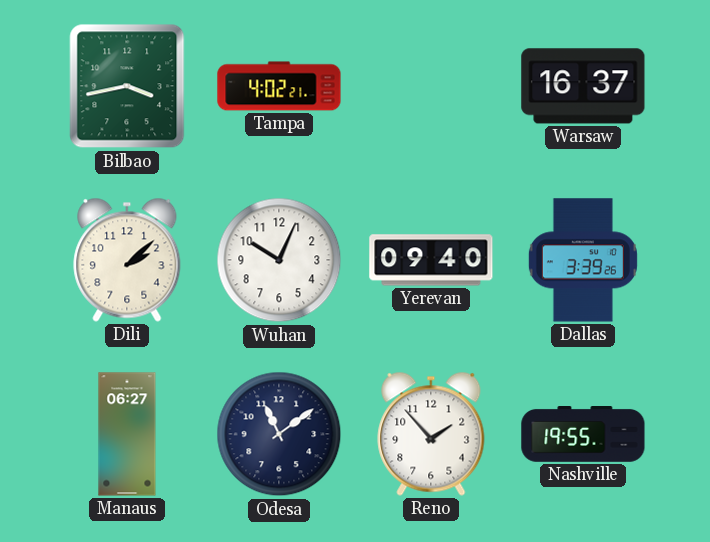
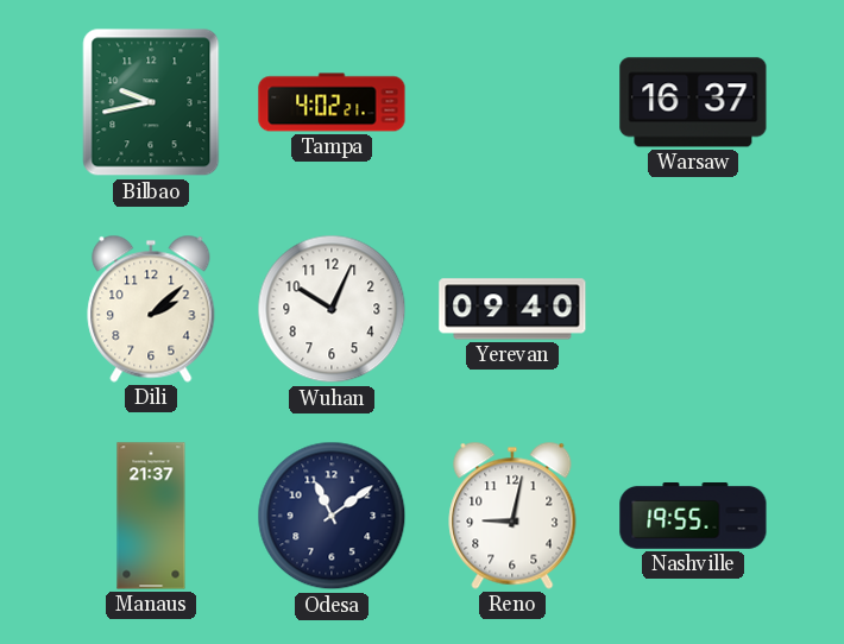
Bilbao: 3:43 -> 9:43
Dallas: 3:39 -> none
Manaus: 06:27 -> 21:37
Reno: 1:53 -> 9:02
